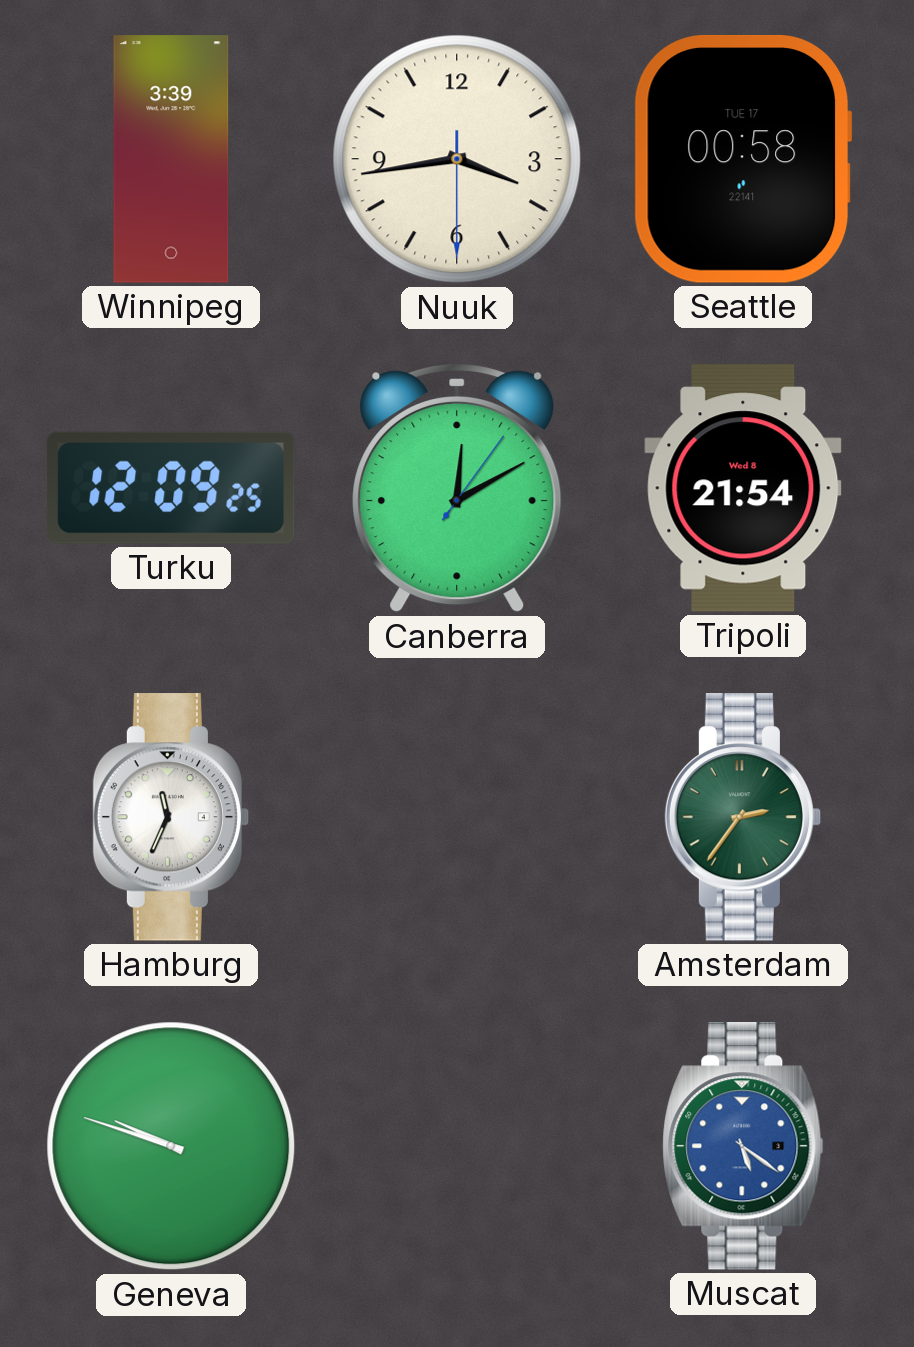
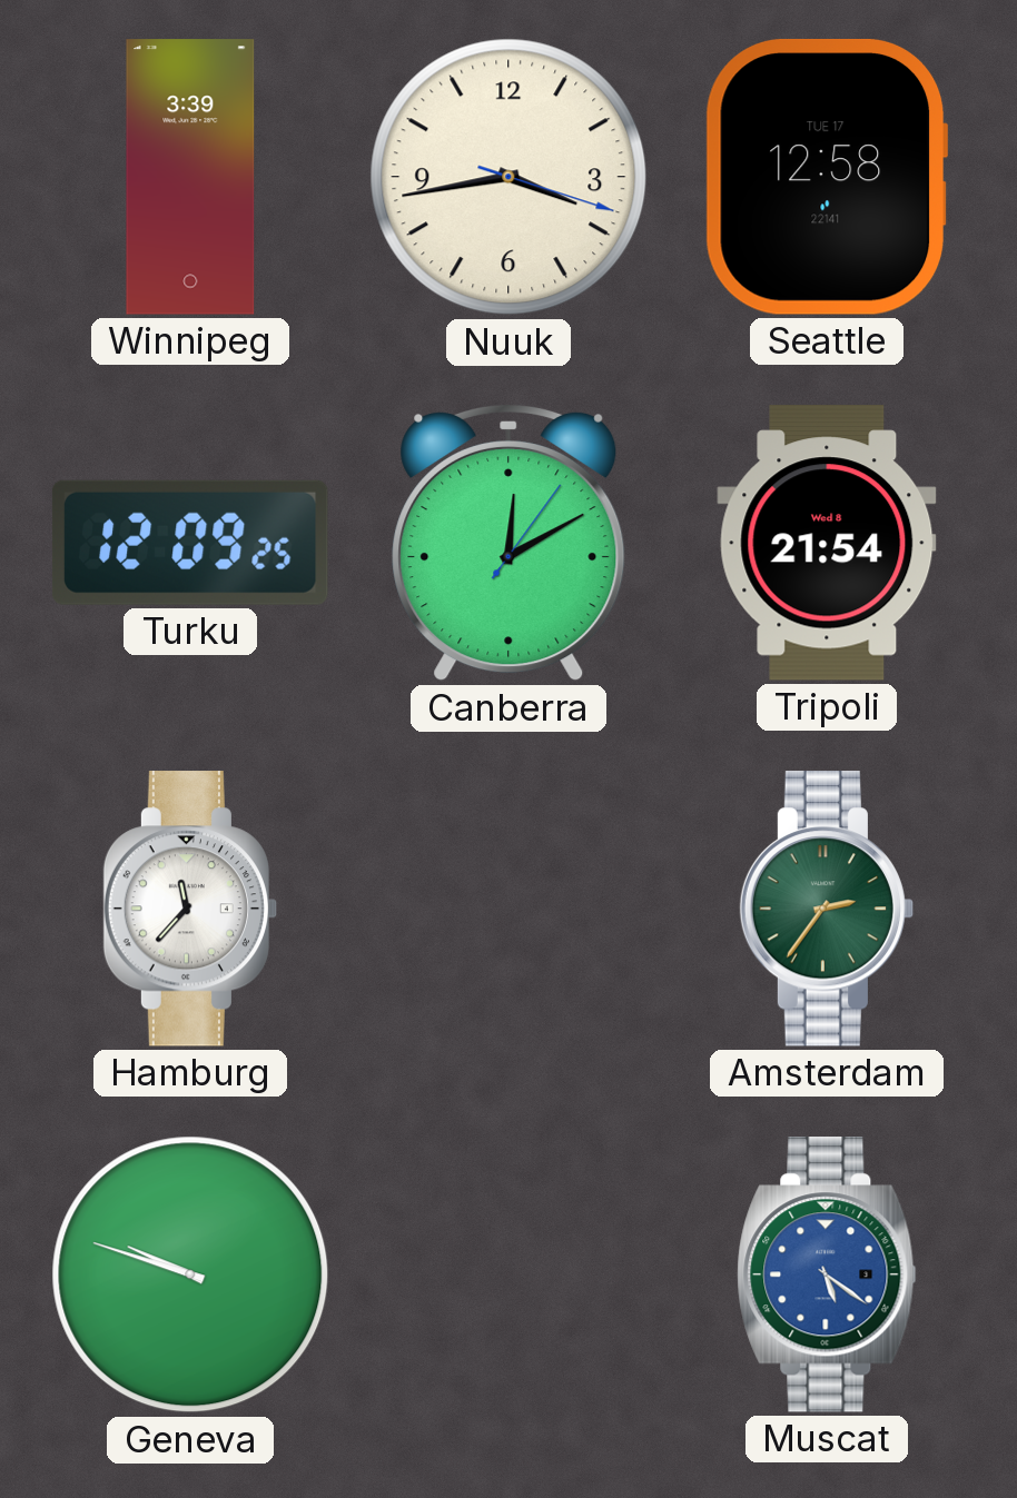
Nuuk: 3:43:30 -> 3:43:18
Seattle: 00:58 -> 12:58
Hamburg: 11:34 -> 11:37
